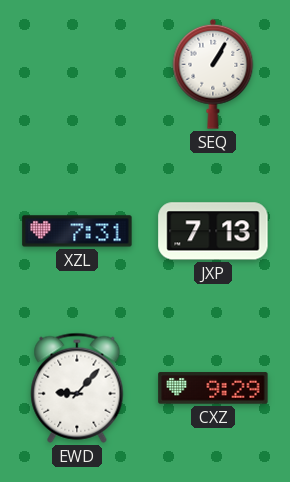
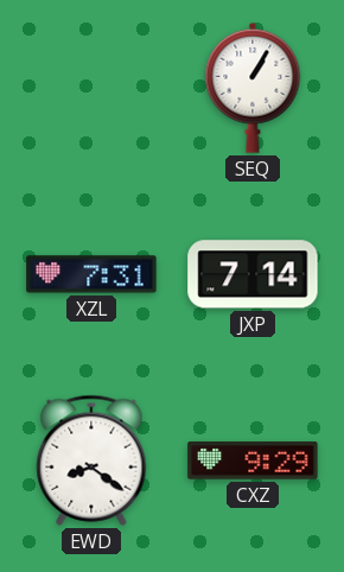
JXP: 7:13 -> 7:14
EWD: 9:07 -> 8:21
